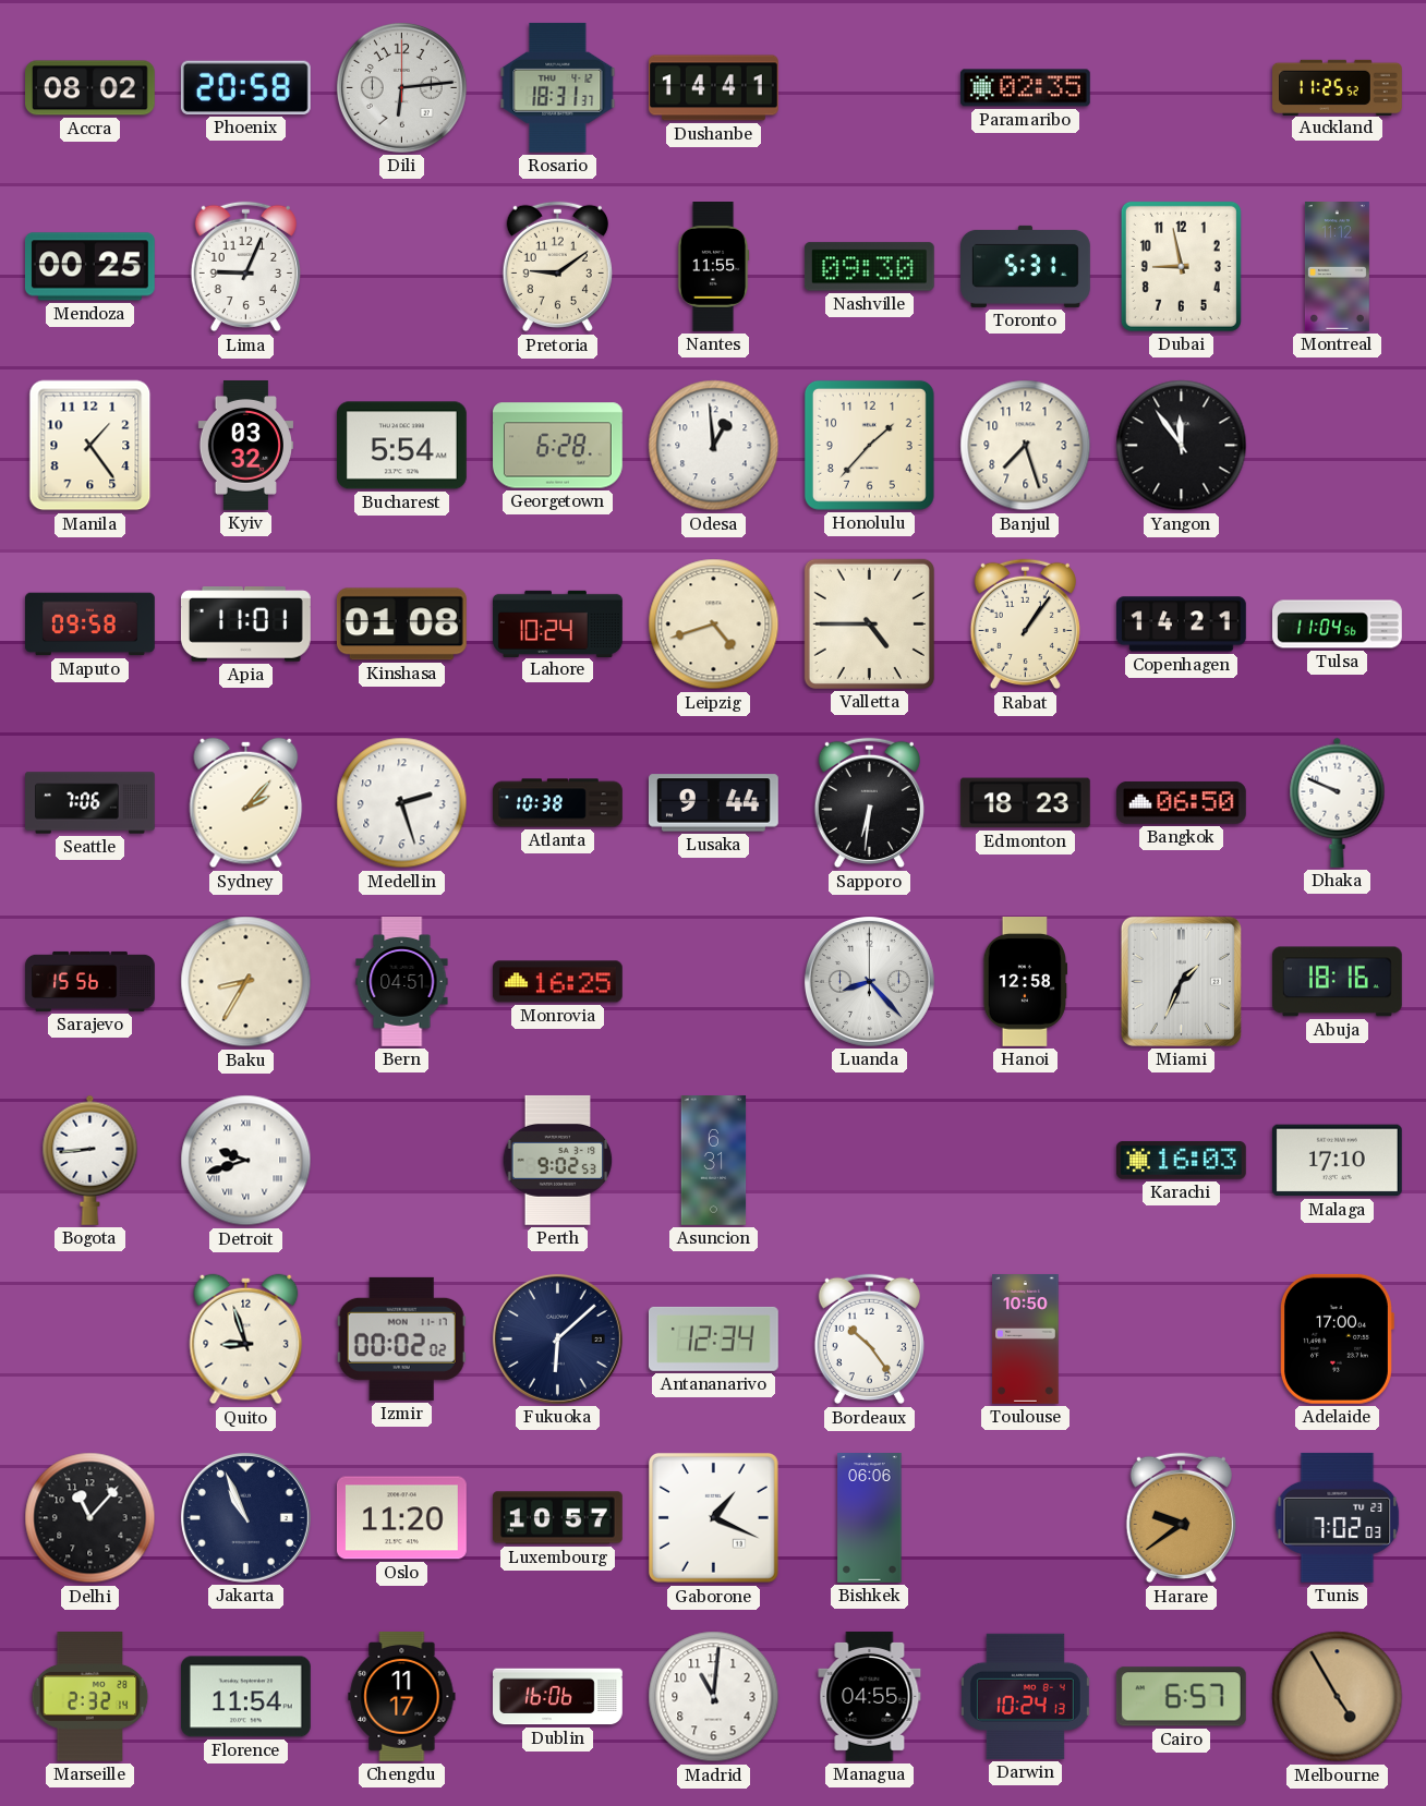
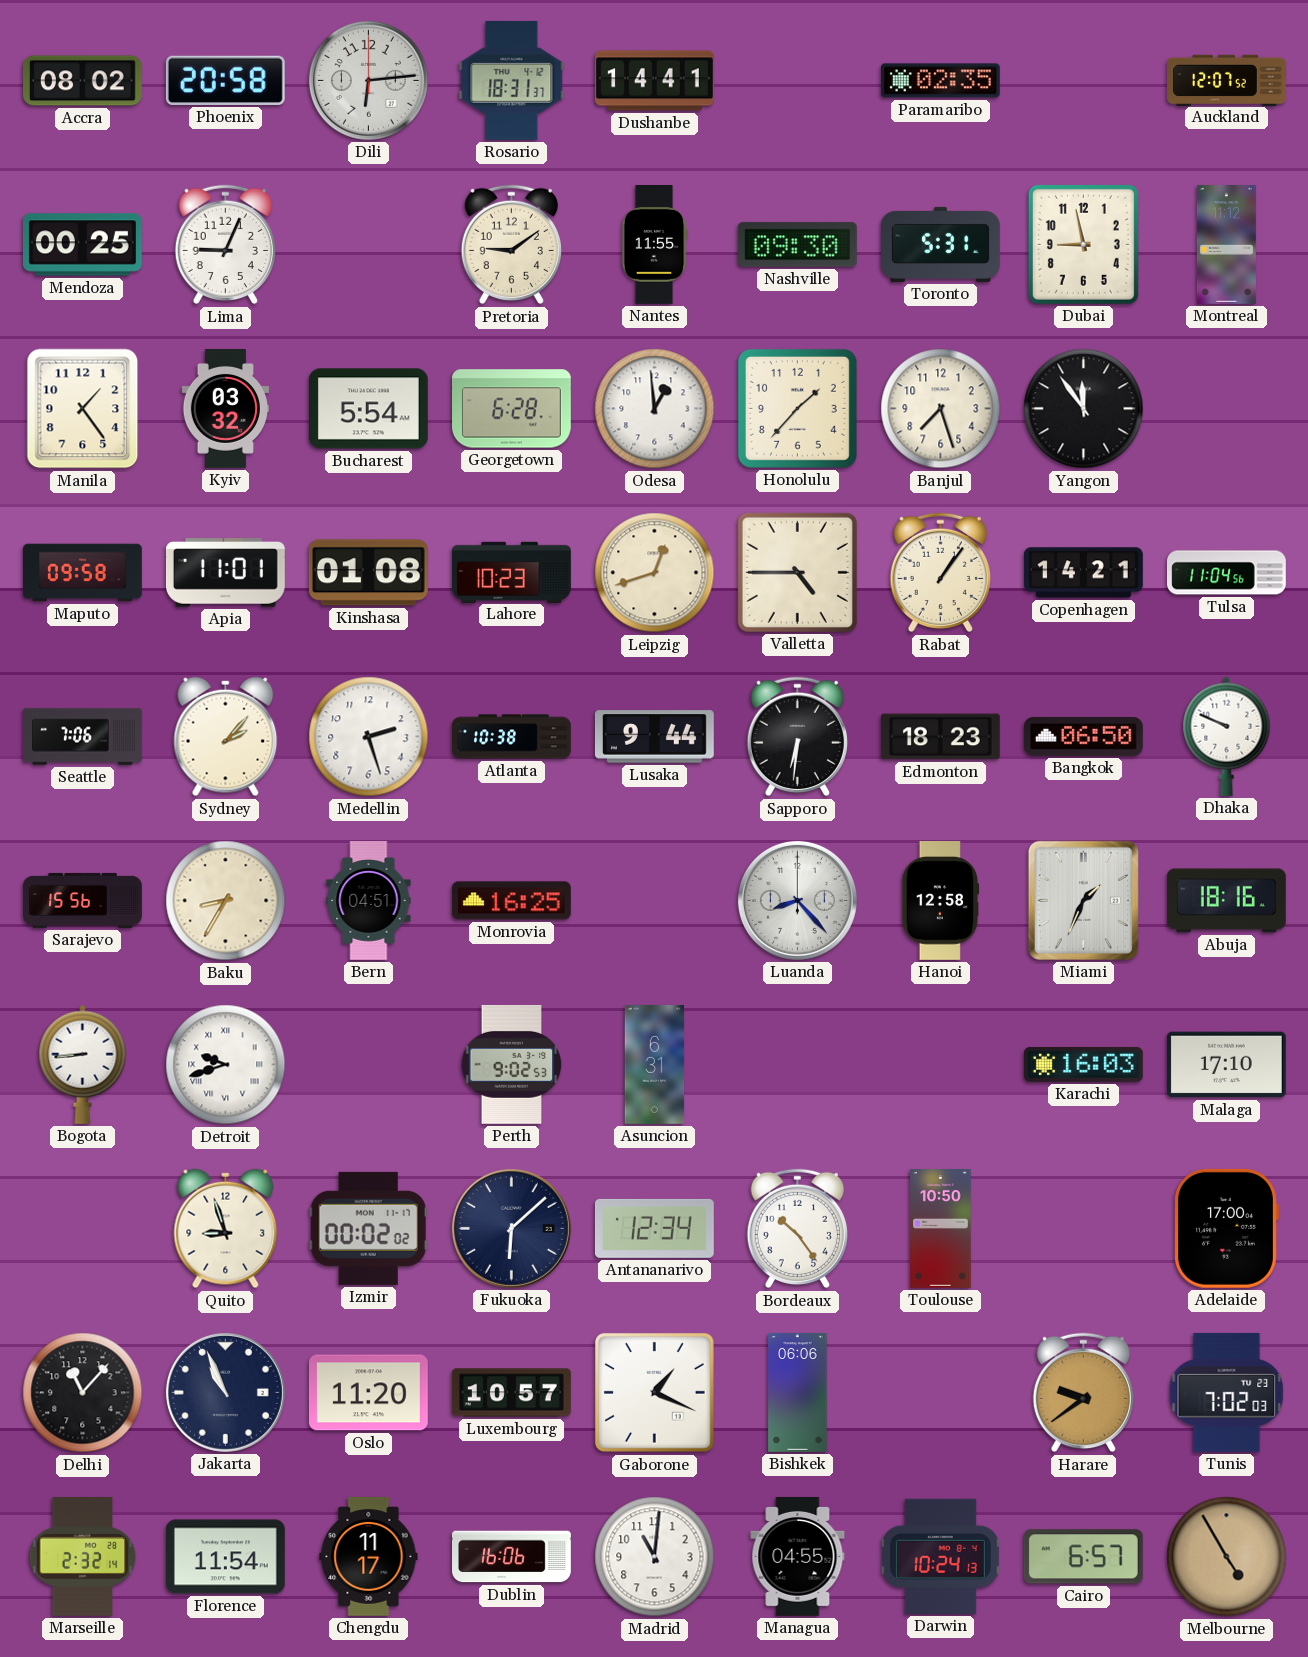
Auckland: 11:25 -> 12:07
Lahore: 10:24 -> 10:23
Leipzig: 4:42 -> 12:42
